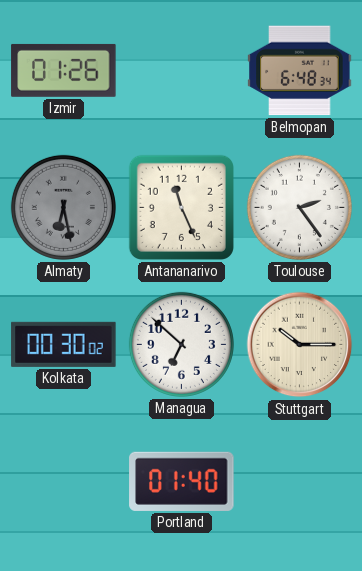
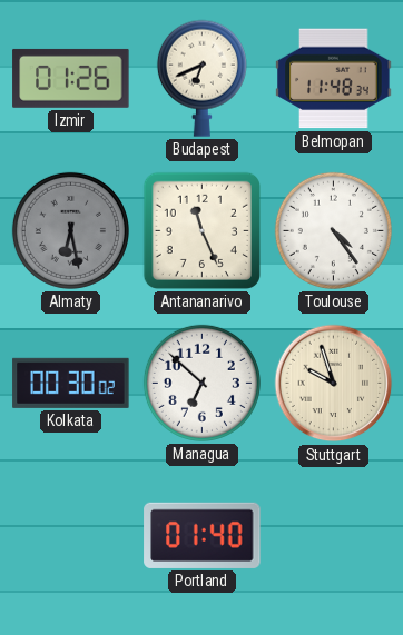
Budapest: none -> 6:41
Belmopan: 6:48 -> 11:48
Toulouse: 2:24 -> 4:24
Stuttgart: 10:15 -> 9:57
